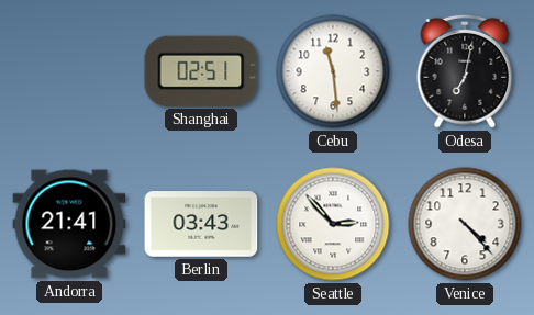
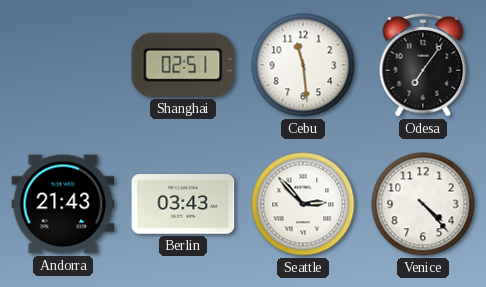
Odesa: 7:02 -> 7:06
Andorra: 21:41 -> 21:43
